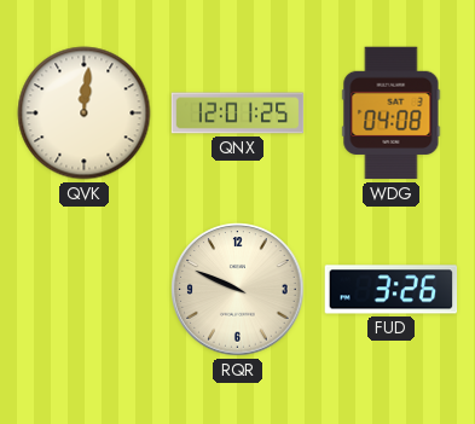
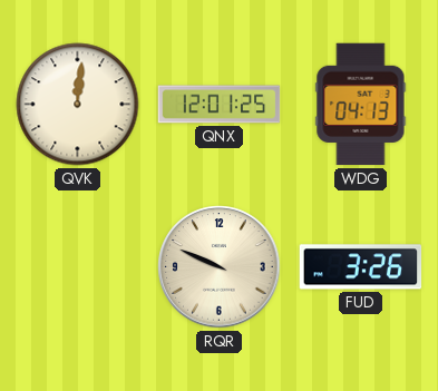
WDG: 04:08 -> 04:13
